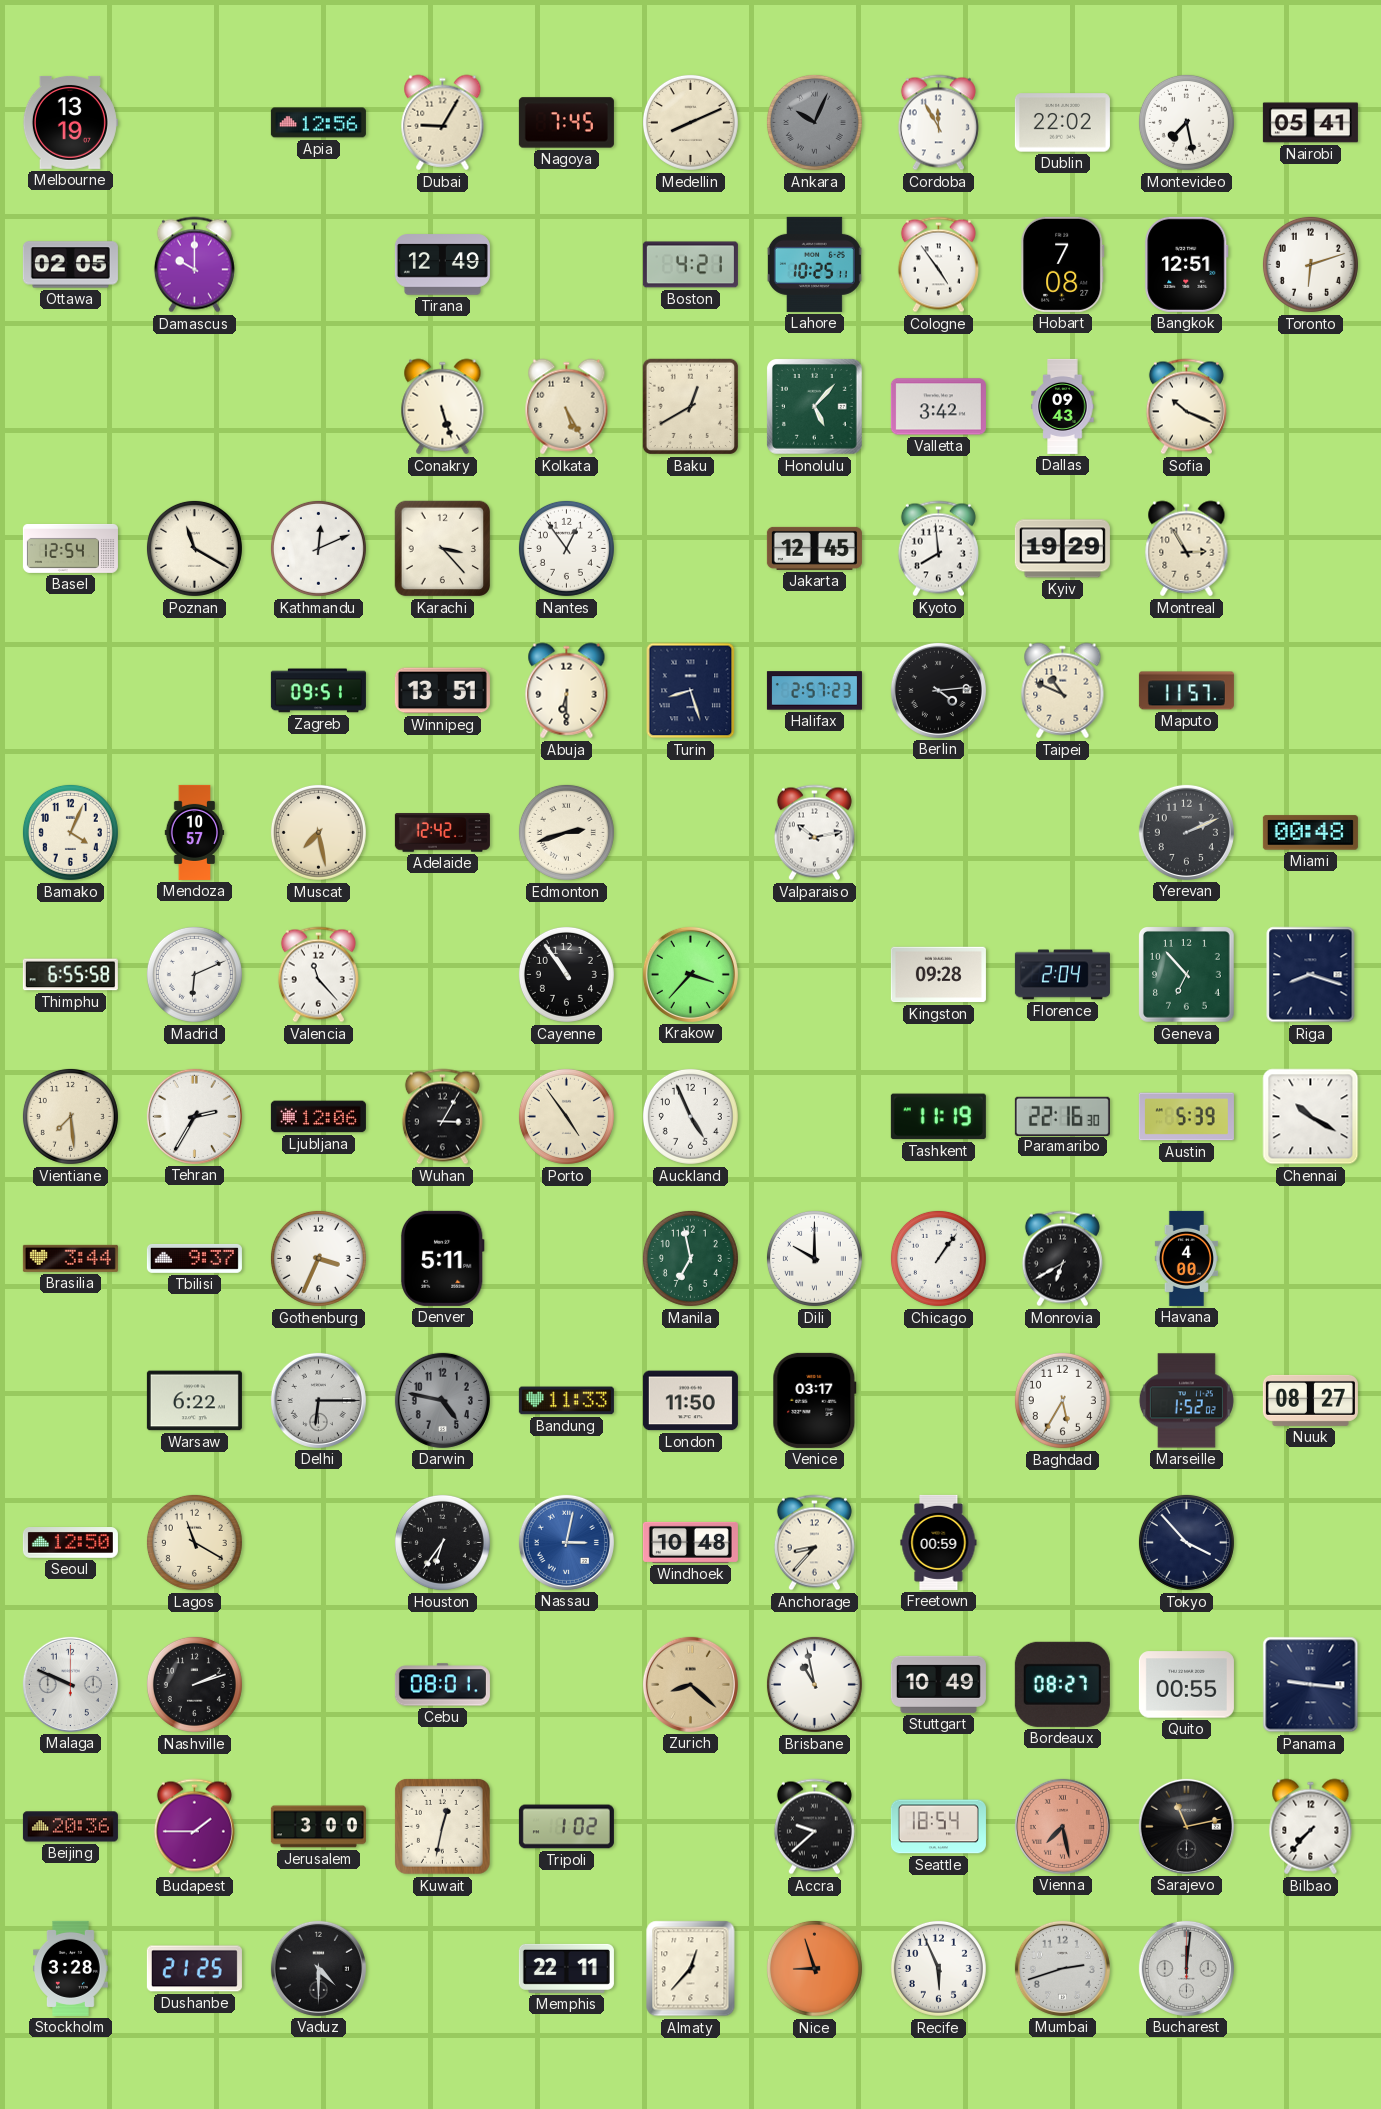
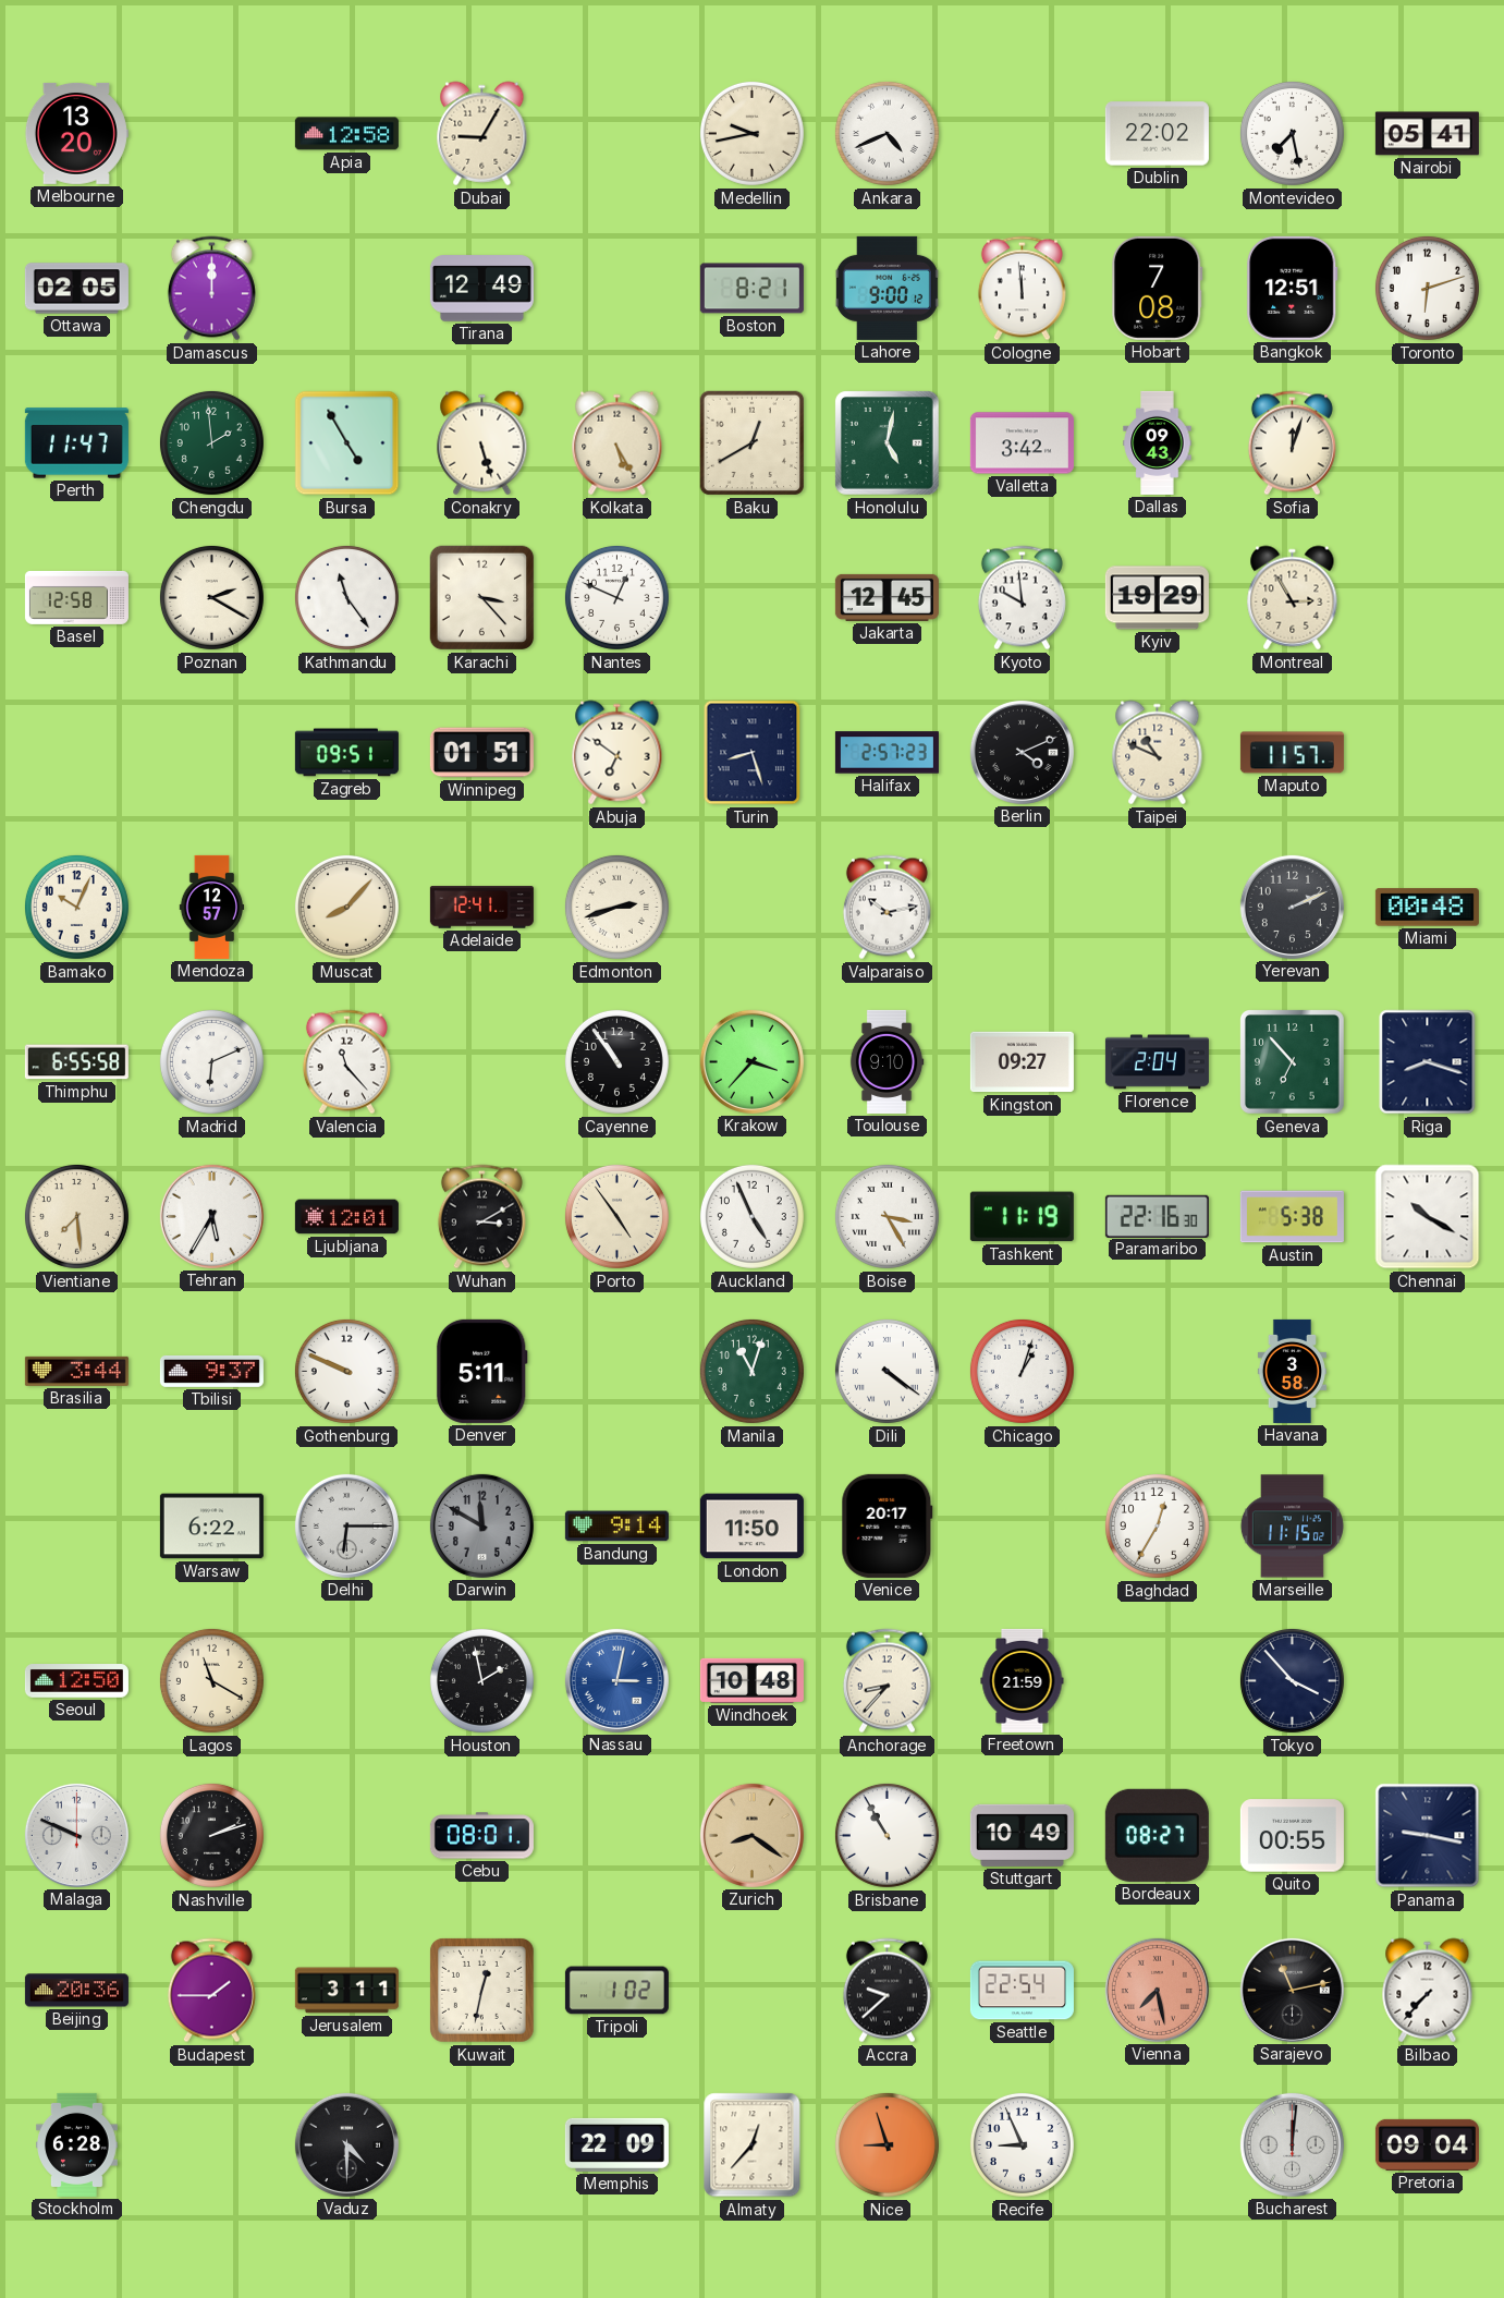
Melbourne: 13:19 -> 13:20
Apia: 12:56 -> 12:58
Nagoya: 7:45 -> none
Medellin: 8:11 -> 9:43
Ankara: 10:04 -> 4:41
Ankara dial: grey -> white
Cordoba: 11:55 -> none
Damascus: 10:00 -> 12:00
Boston: 4:21 -> 8:21
Lahore: 10:25 -> 9:00
Cologne: 4:54 -> 11:59
Perth: none -> 11:47
Chengdu: none -> 1:59
Bursa: none -> 4:55
Honolulu: 5:07 -> 5:02
Sofia: 10:19 -> 12:03
Basel: 12:54 -> 12:58
Poznan: 11:20 -> 2:20
Kathmandu: 12:11 -> 11:24
Nantes: 12:54 -> 12:49
Kyoto: 7:59 -> 9:59
Winnipeg: 13:51 -> 01:51
Abuja: 6:30 -> 6:51
Berlin: 4:14 -> 4:11
Bamako: 4:04 -> 10:04
Mendoza: 10:57 -> 12:57
Muscat: 7:28 -> 8:07
Adelaide: 12:42 -> 12:41
Toulouse: none -> 9:10
Kingston: 09:28 -> 09:27
Tehran: 2:35 -> 5:35
Ljubljana: 12:06 -> 12:01
Wuhan: 3:05 -> 3:10
Boise: none -> 3:25
Austin: 5:39 -> 5:38
Gothenburg: 3:34 -> 9:49
Manila: 6:58 -> 11:03
Dili: 10:00 -> 4:21
Chicago: 1:06 -> 1:03
Monrovia: 6:40 -> none
Havana: 4:00 -> 3:58
Darwin: 4:47 -> 11:50
Bandung: 11:33 -> 9:14
Venice: 03:17 -> 20:17
Baghdad: 5:35 -> 12:35
Marseille: 1:52 -> 11:15
Nuuk: 08:27 -> none
Houston: 6:36 -> 1:58
Freetown: 00:59 -> 21:59
Zurich: 8:22 -> 8:21
Brisbane: 10:58 -> 10:55
Panama: 9:16 -> 9:17
Jerusalem: 3:00 -> 3:11
Seattle: 18:54 -> 22:54
Stockholm: 3:28 -> 6:28
Dushanbe: 21:25 -> none
Memphis: 22:11 -> 22:09
Recife: 5:56 -> 8:56
Mumbai: 2:42 -> none
Pretoria: none -> 09:04
